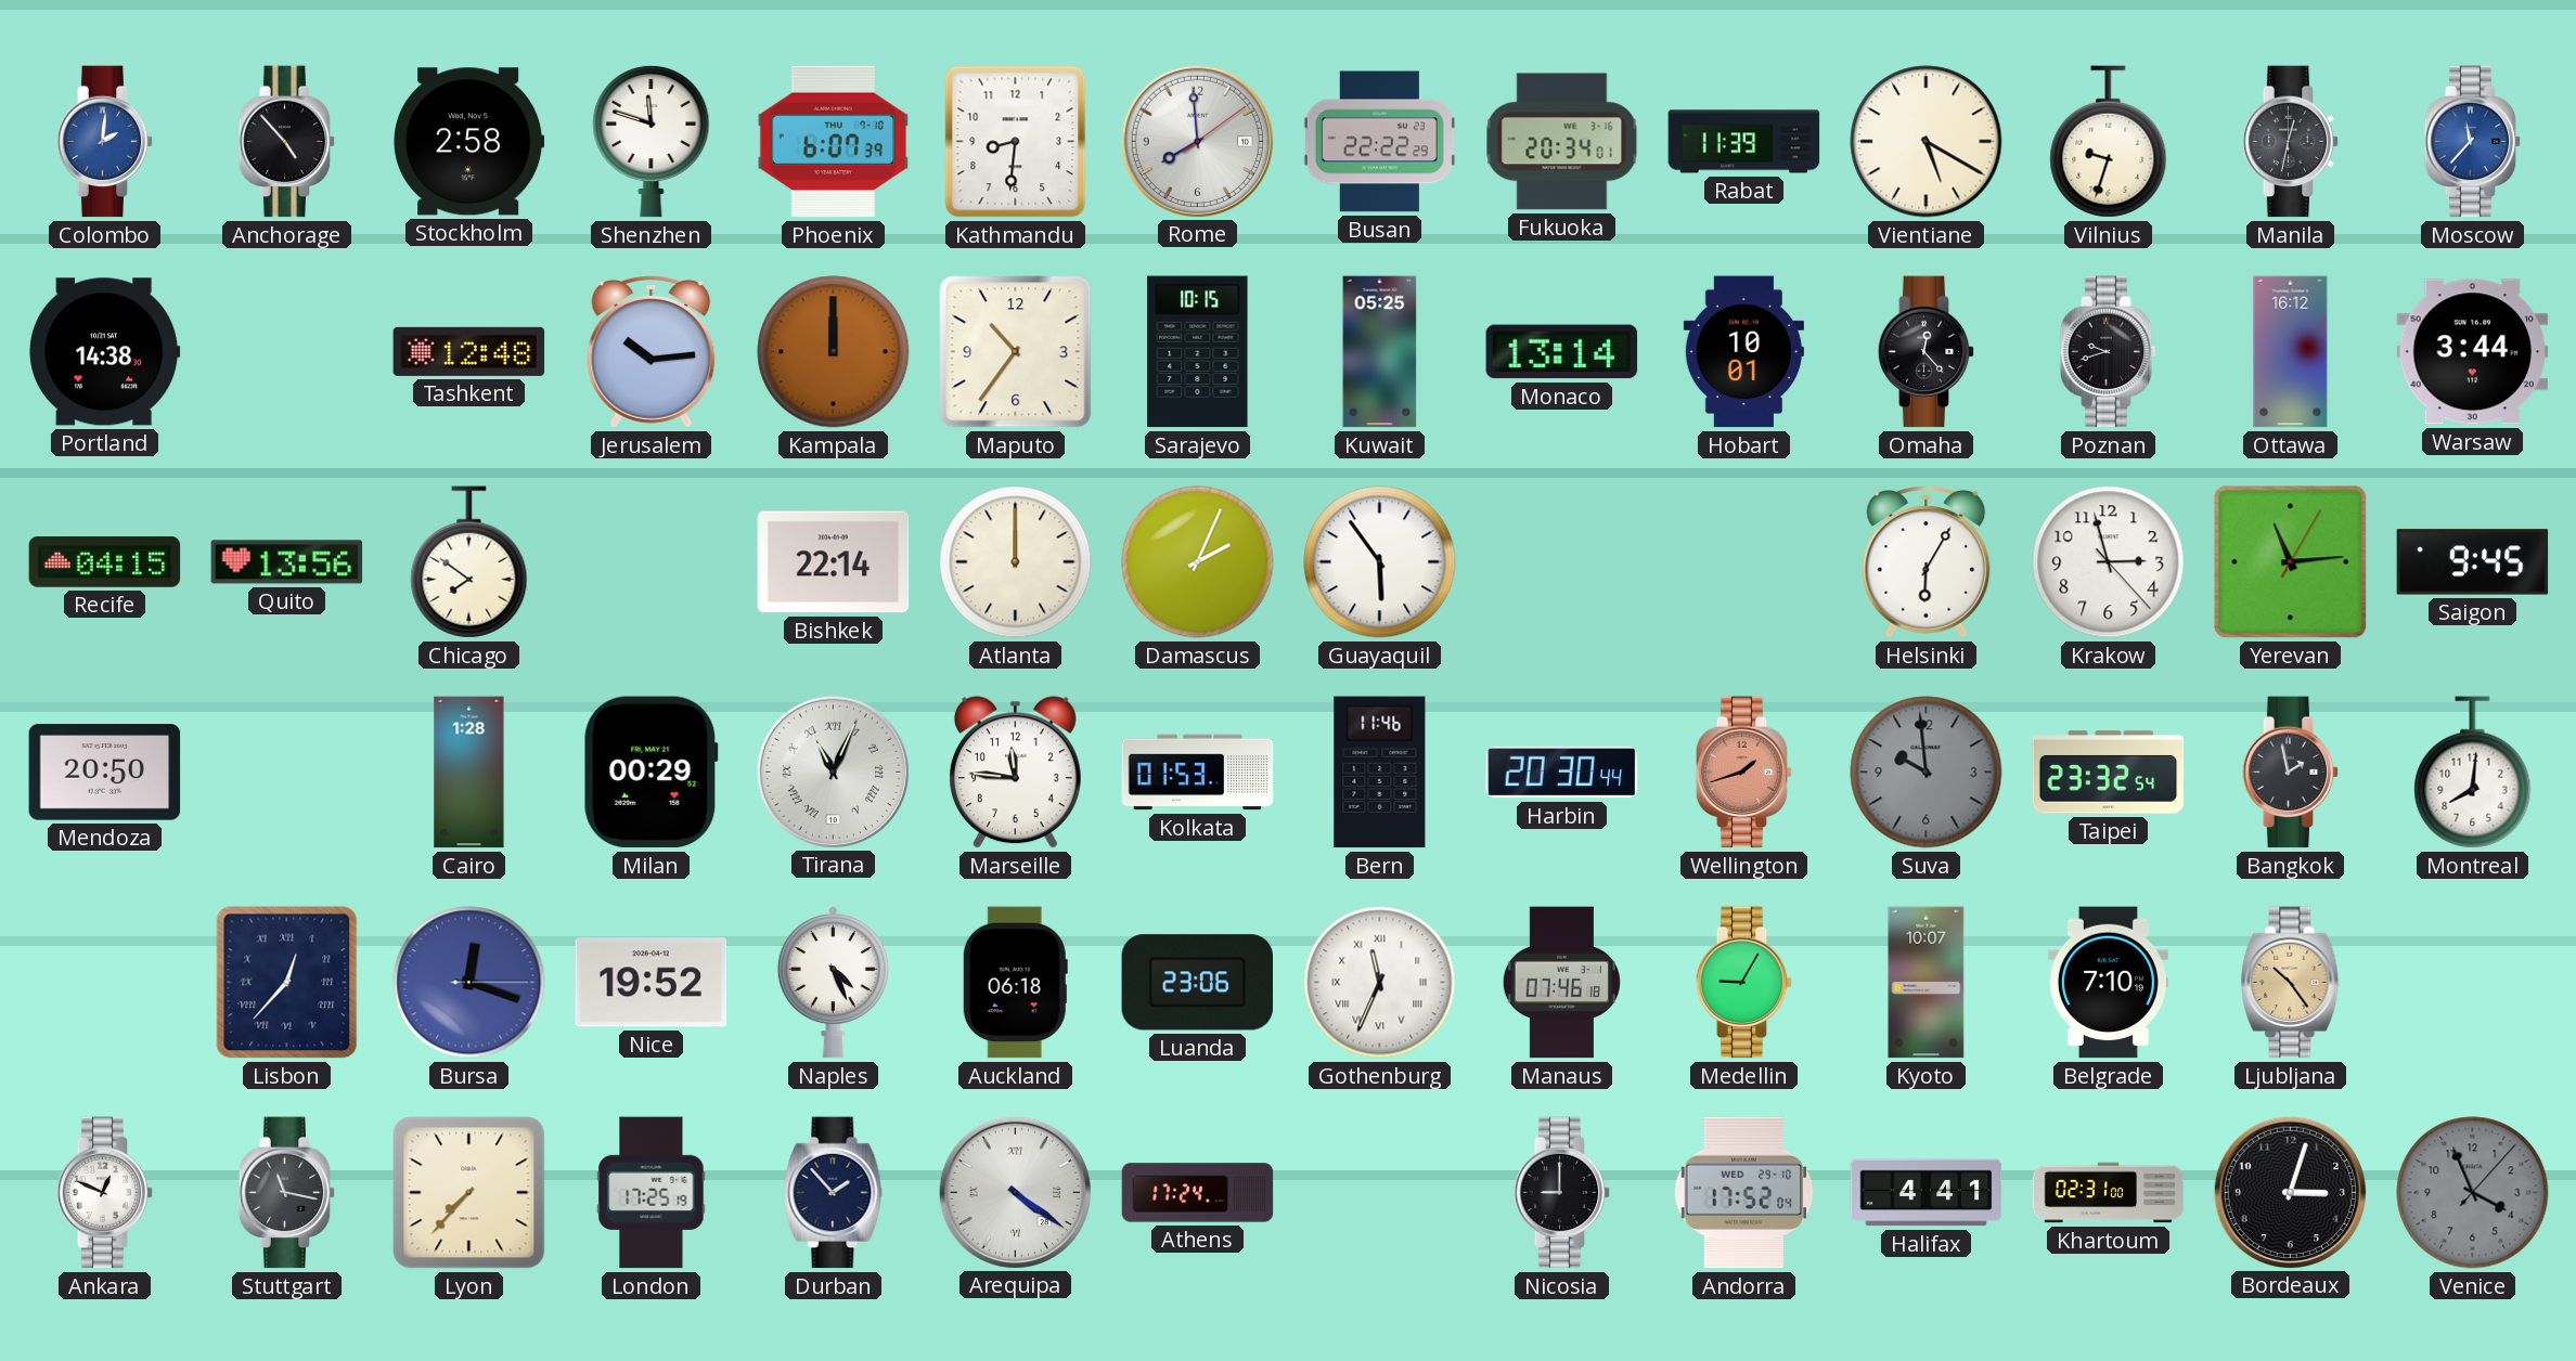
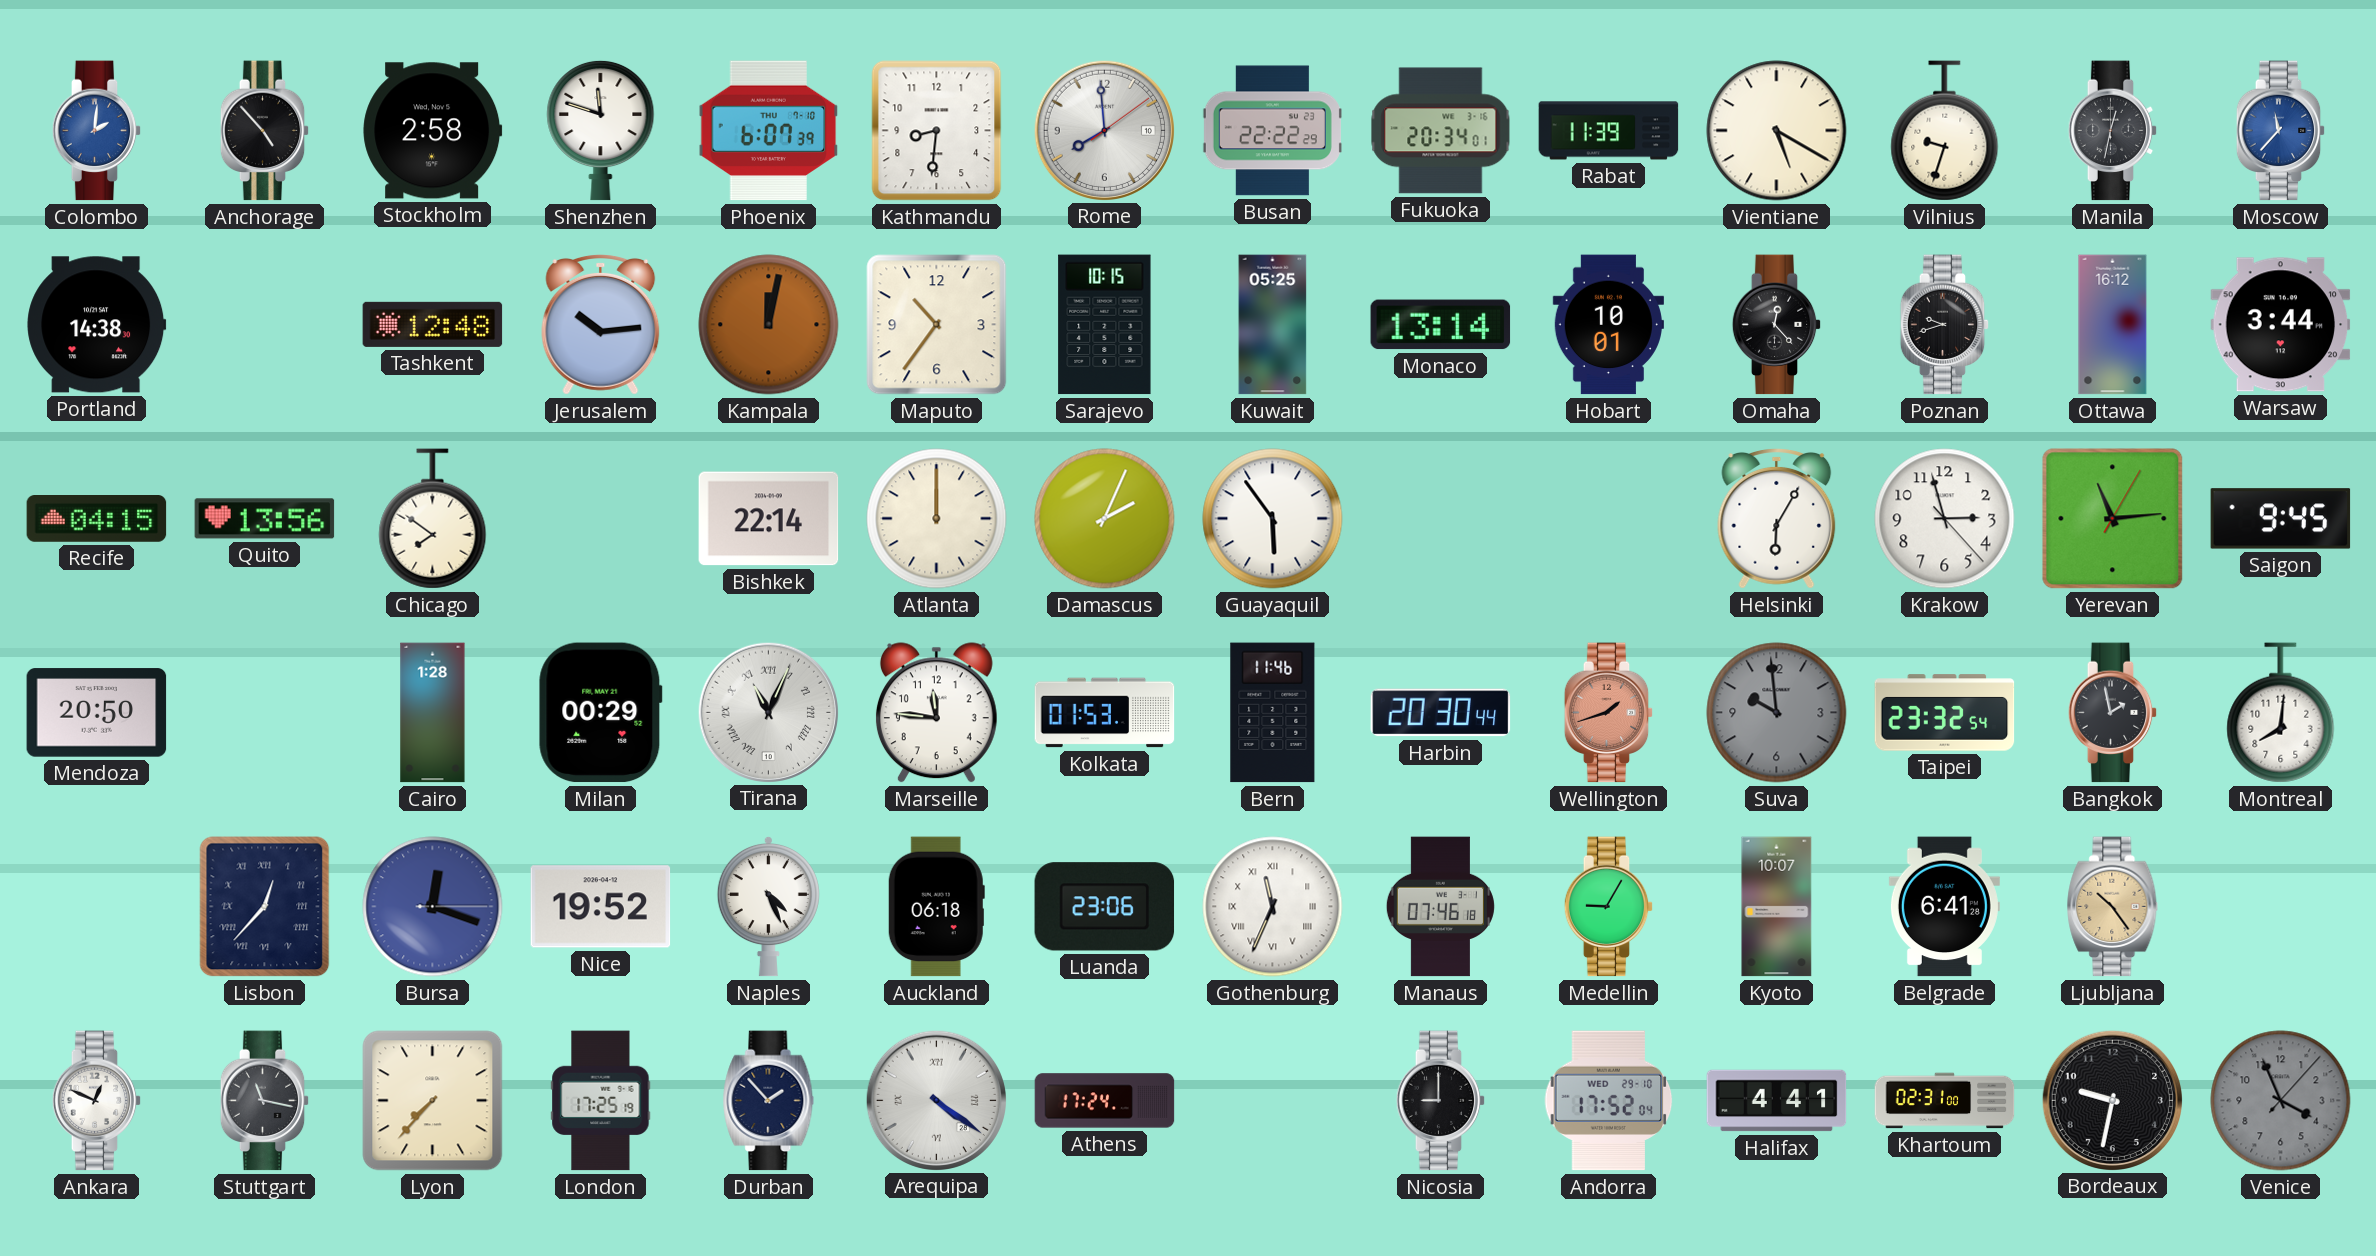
Kampala: 12:00 -> 12:02
Belgrade: 7:10 -> 6:41
Bordeaux: 3:03 -> 9:32
